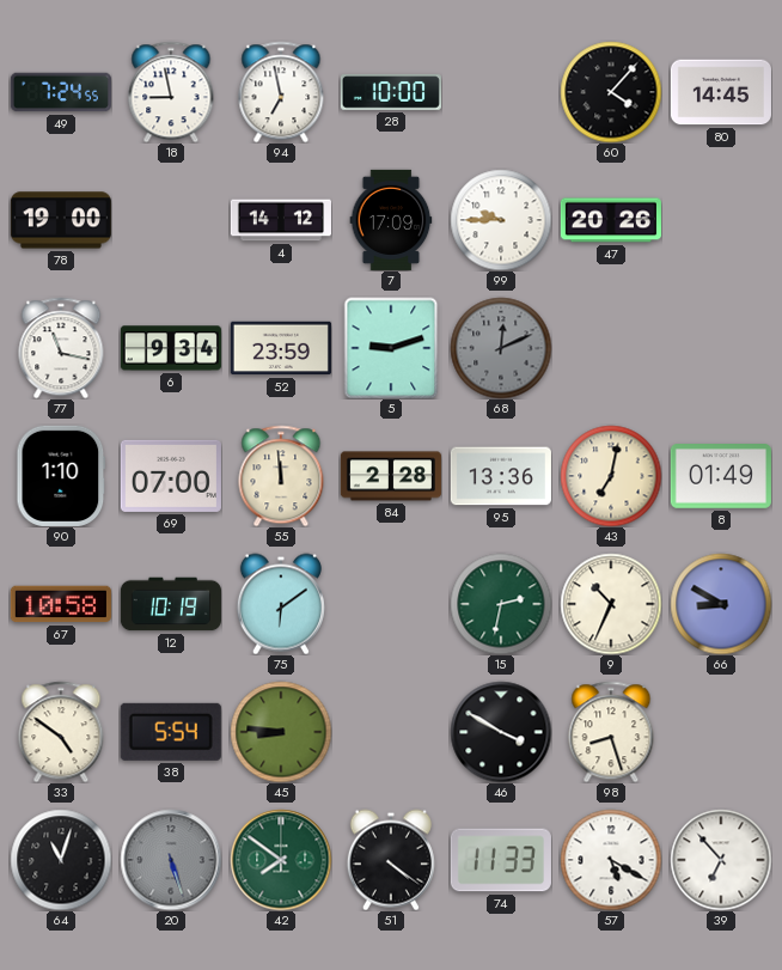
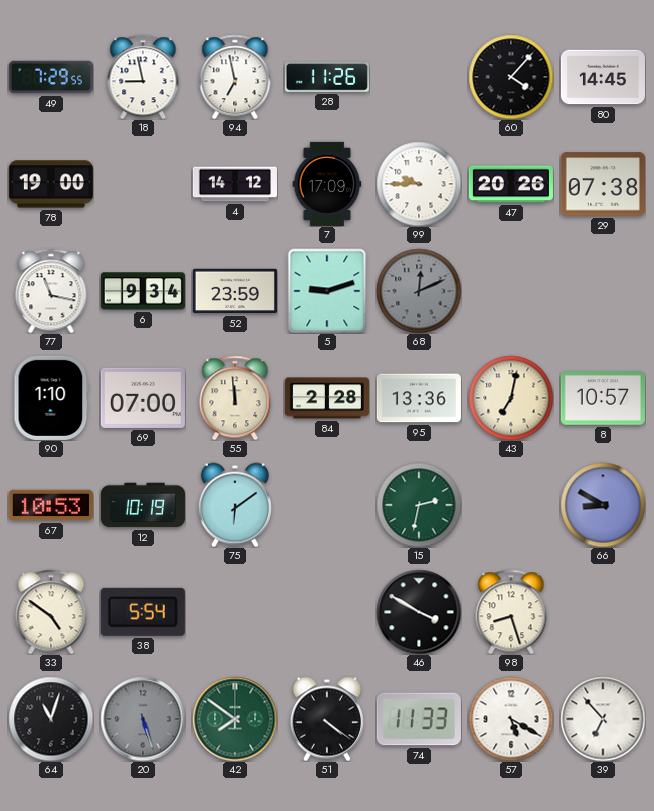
49: 7:24 -> 7:29
28: 10:00 -> 11:26
29: none -> 07:38
8: 01:49 -> 10:57
67: 10:58 -> 10:53
9: 10:34 -> none
45: 8:46 -> none
